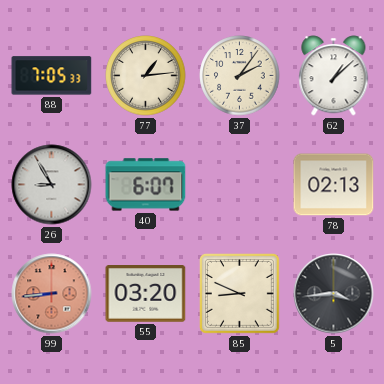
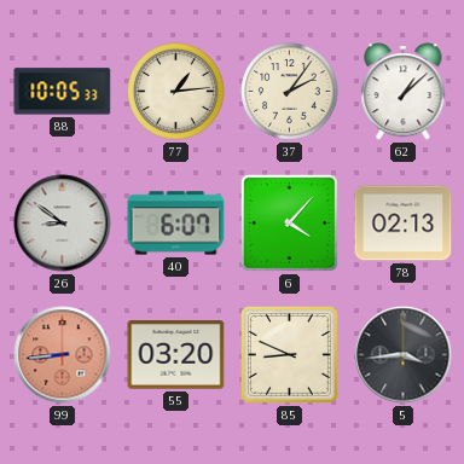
88: 7:05 -> 10:05
26: 8:55 -> 8:51
6: none -> 4:07
